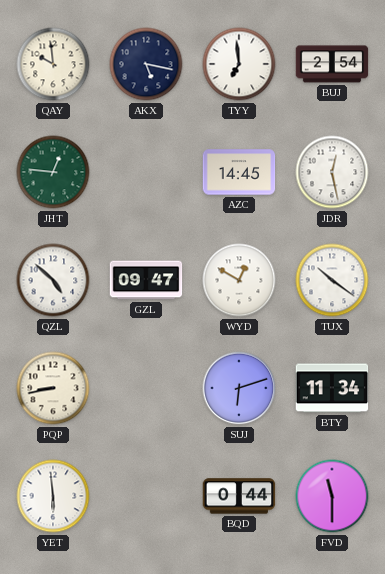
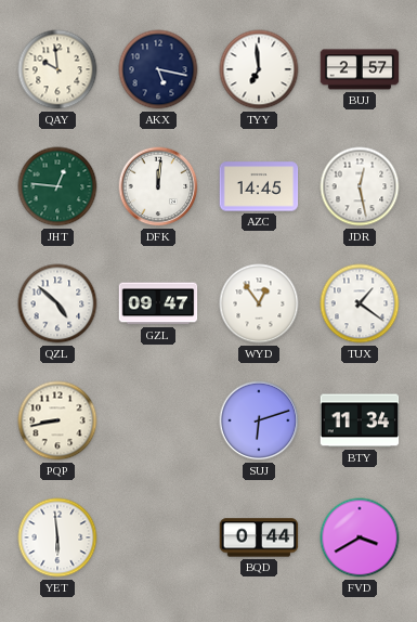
BUJ: 2:54 -> 2:57
DFK: none -> 12:01
WYD: 12:50 -> 12:54
TUX: 10:21 -> 1:21
FVD: 11:30 -> 3:40
